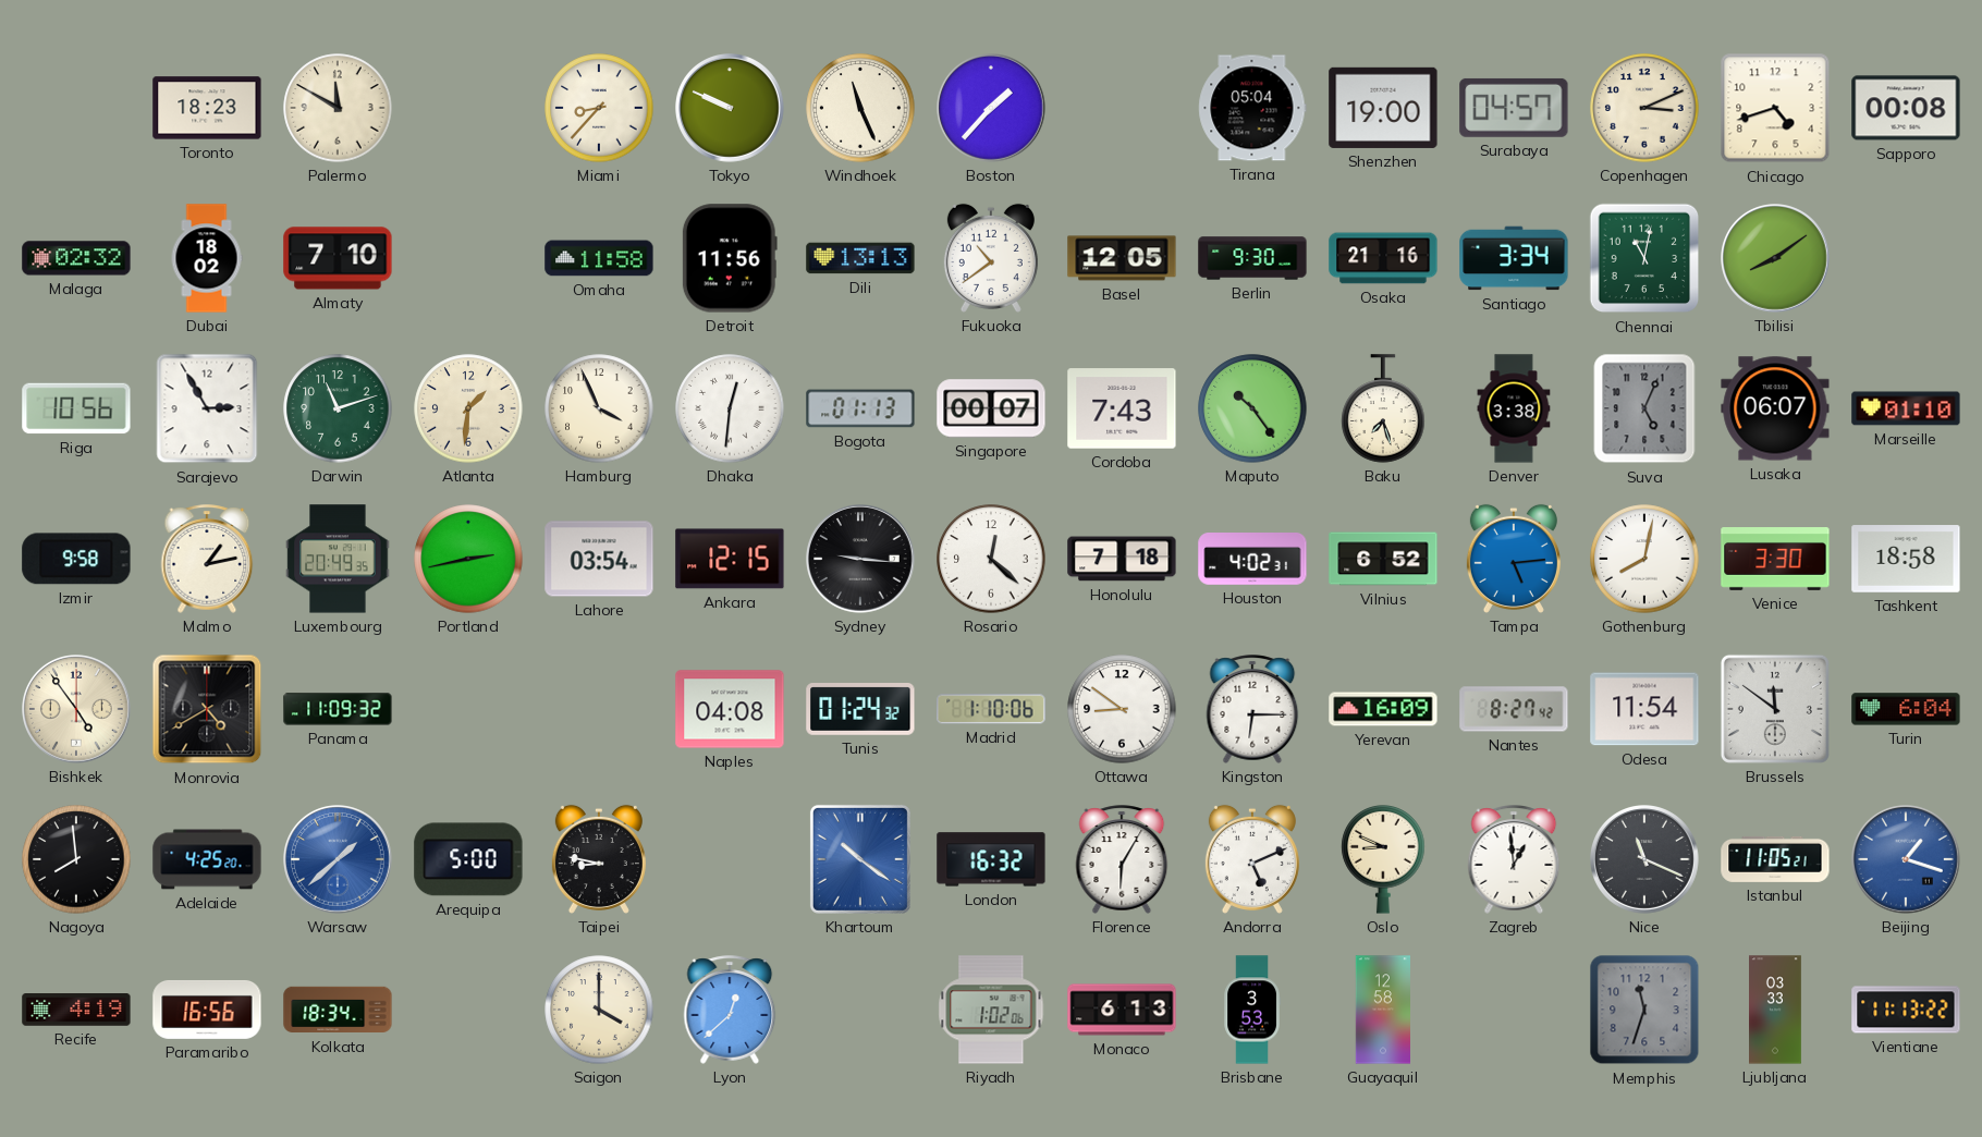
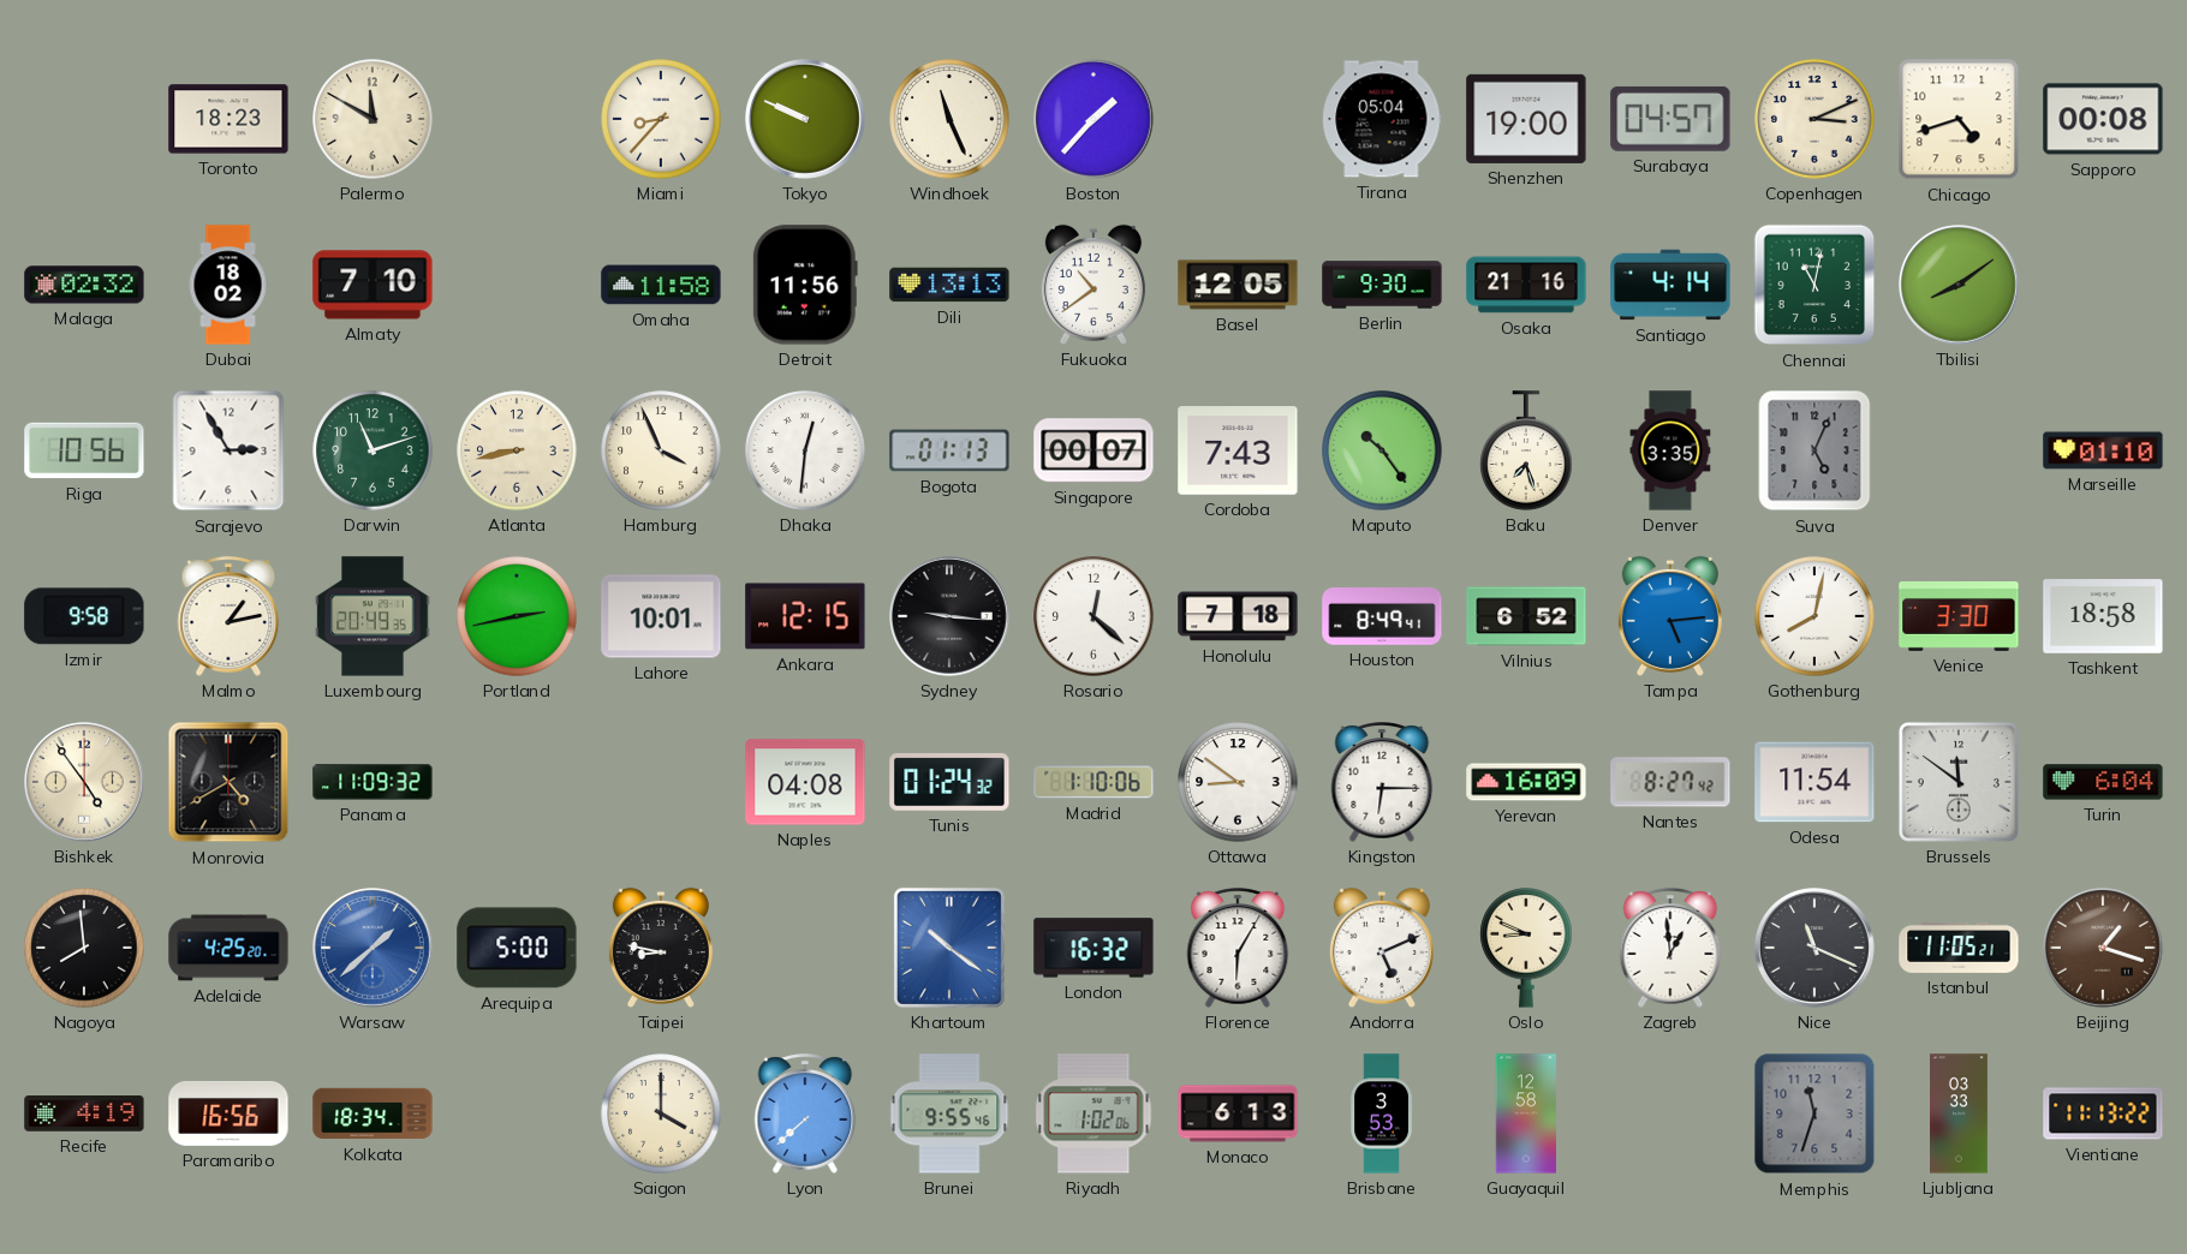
Santiago: 3:34 -> 4:14
Atlanta: 1:31 -> 8:43
Denver: 3:38 -> 3:35
Lusaka: 06:07 -> none
Lahore: 03:54 -> 10:01
Houston: 4:02 -> 8:49
Beijing dial: blue -> brown
Lyon: 12:38 -> 7:38
Brunei: none -> 9:55
